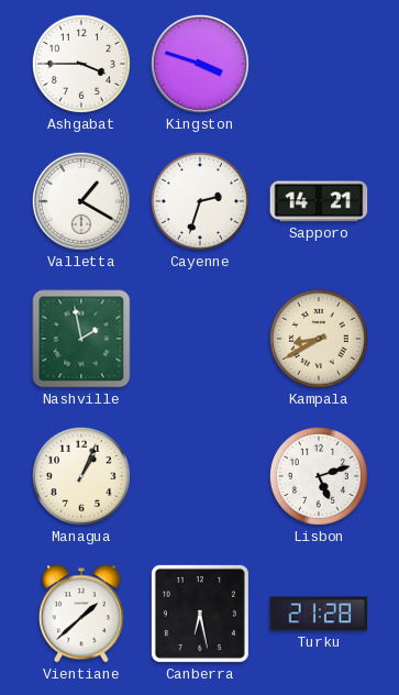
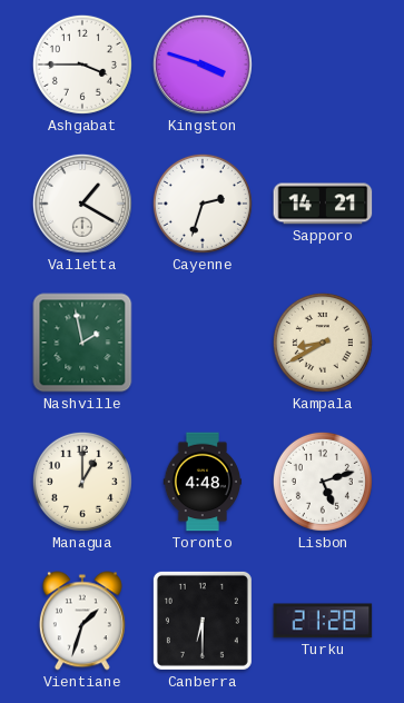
Managua: 1:04 -> 1:00
Toronto: none -> 4:48
Vientiane: 1:38 -> 1:33
Canberra: 6:28 -> 6:30
